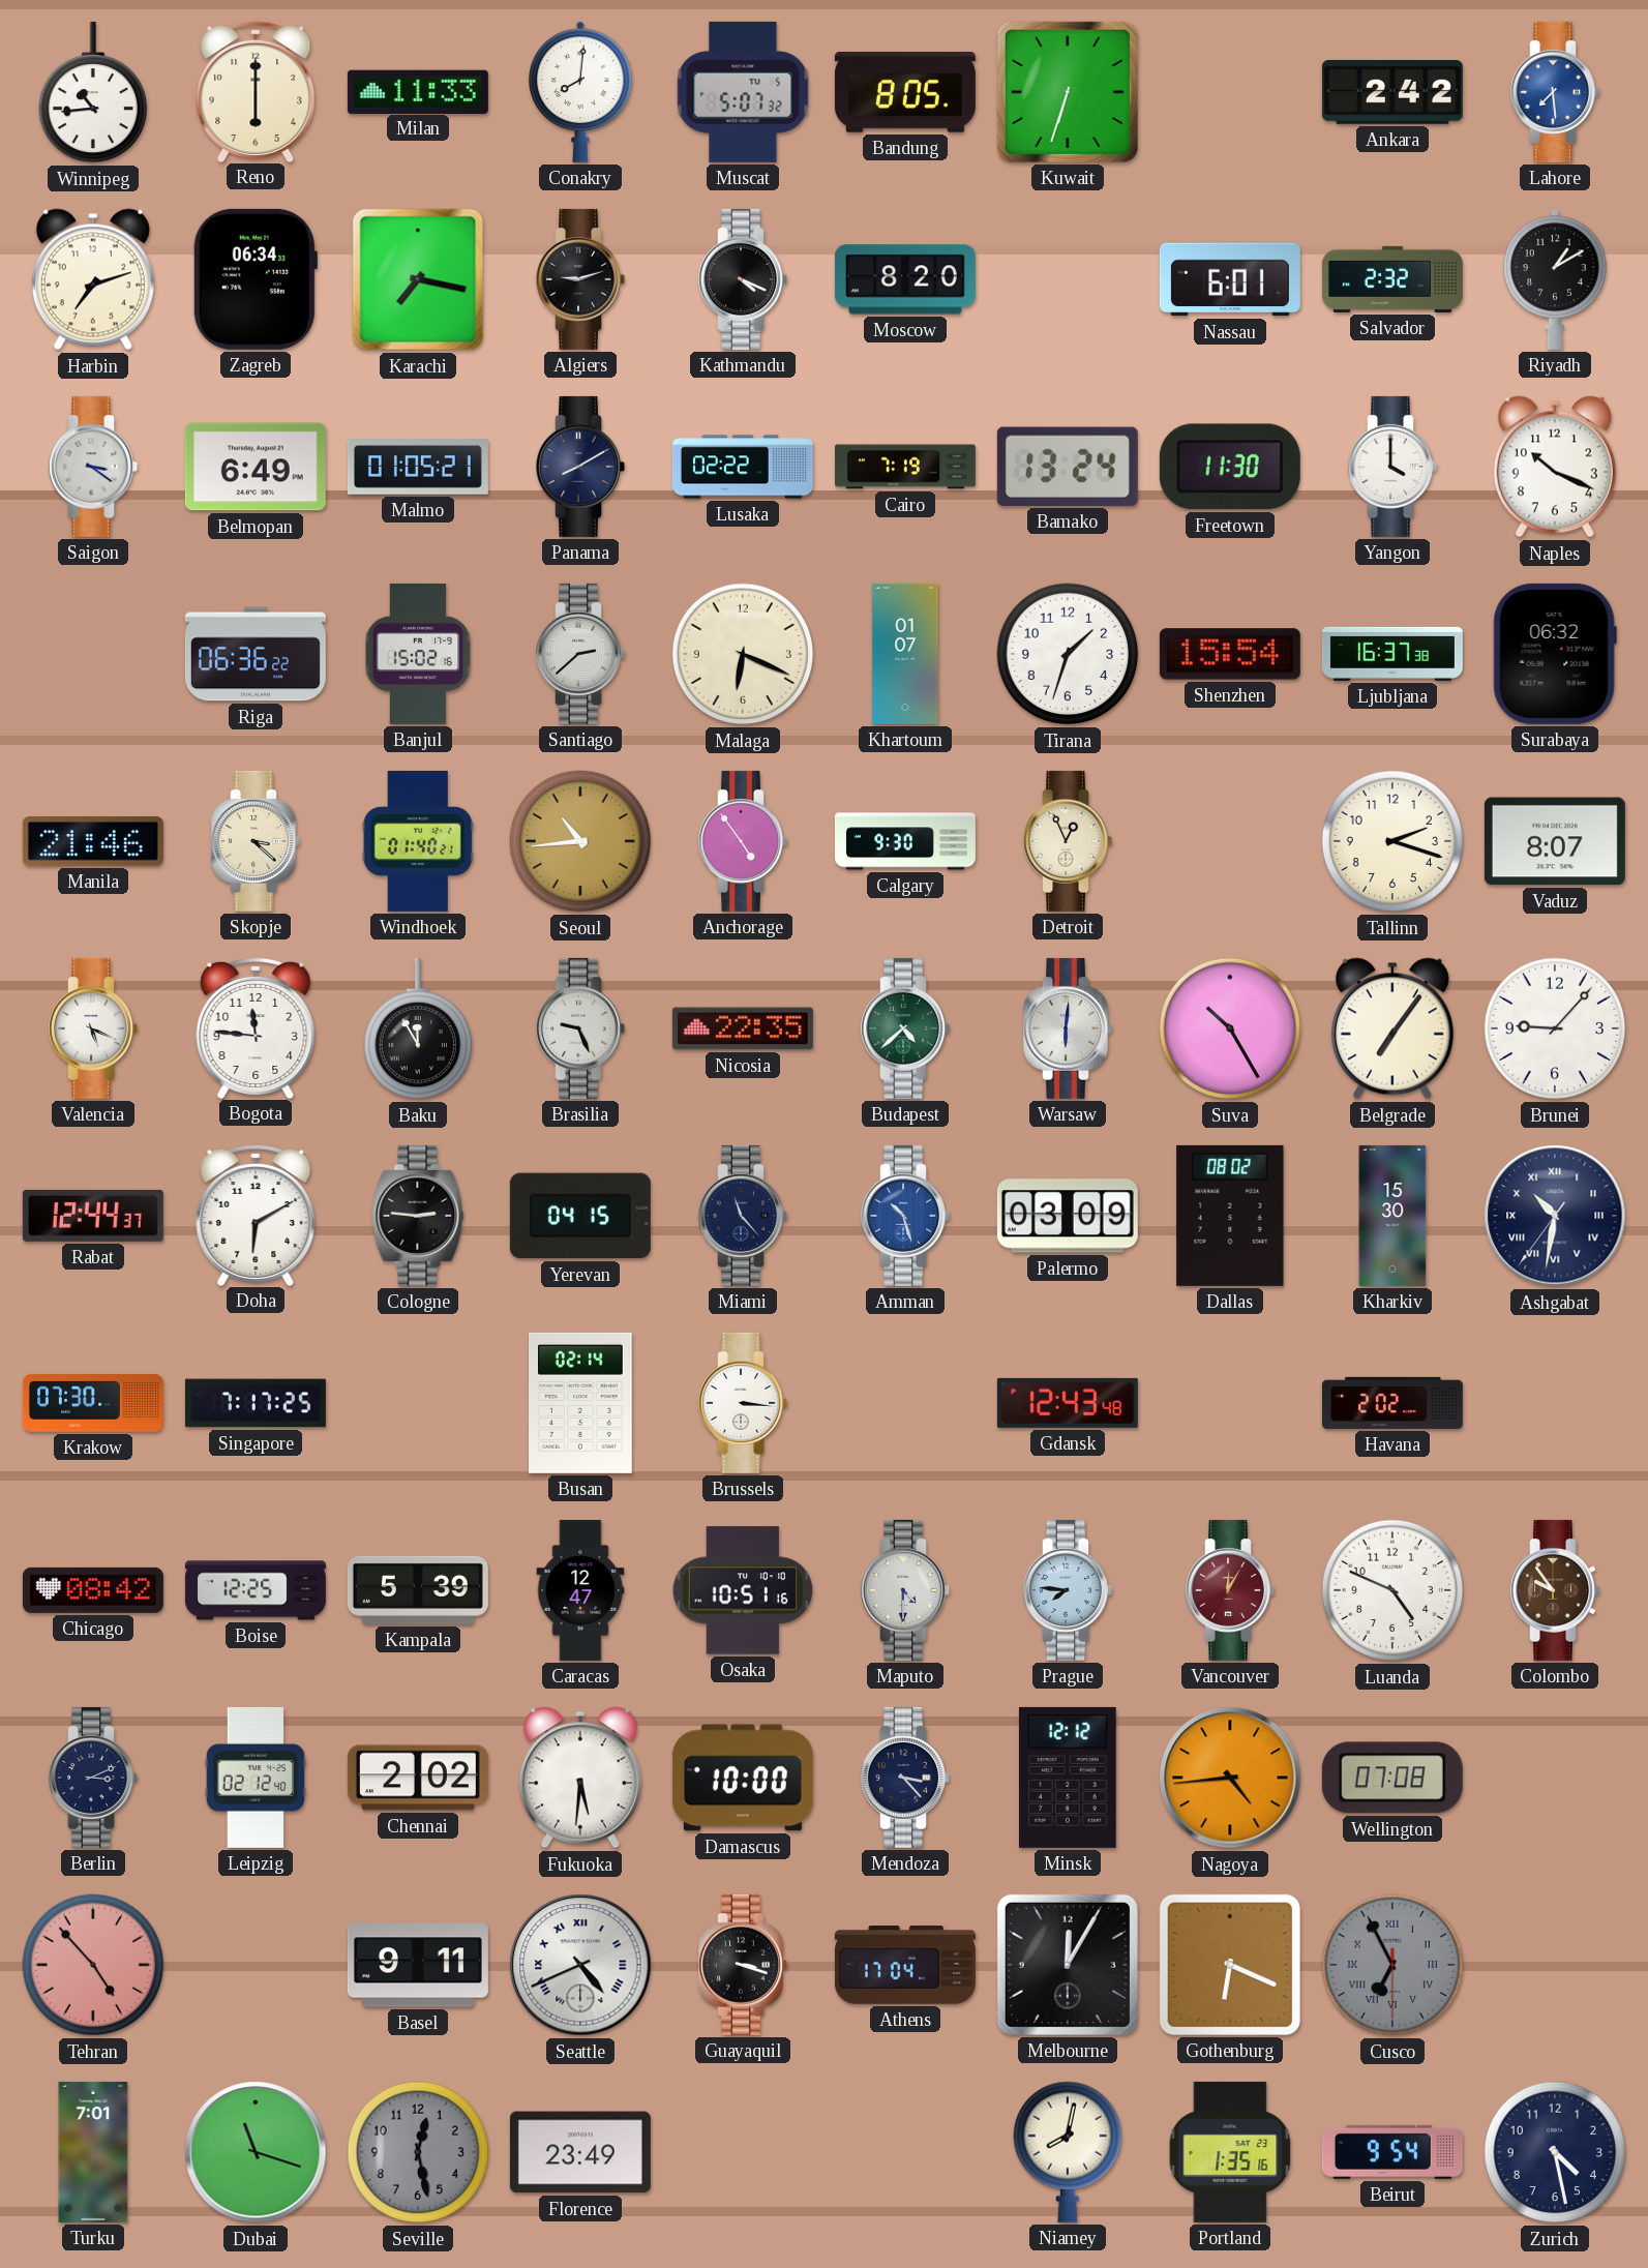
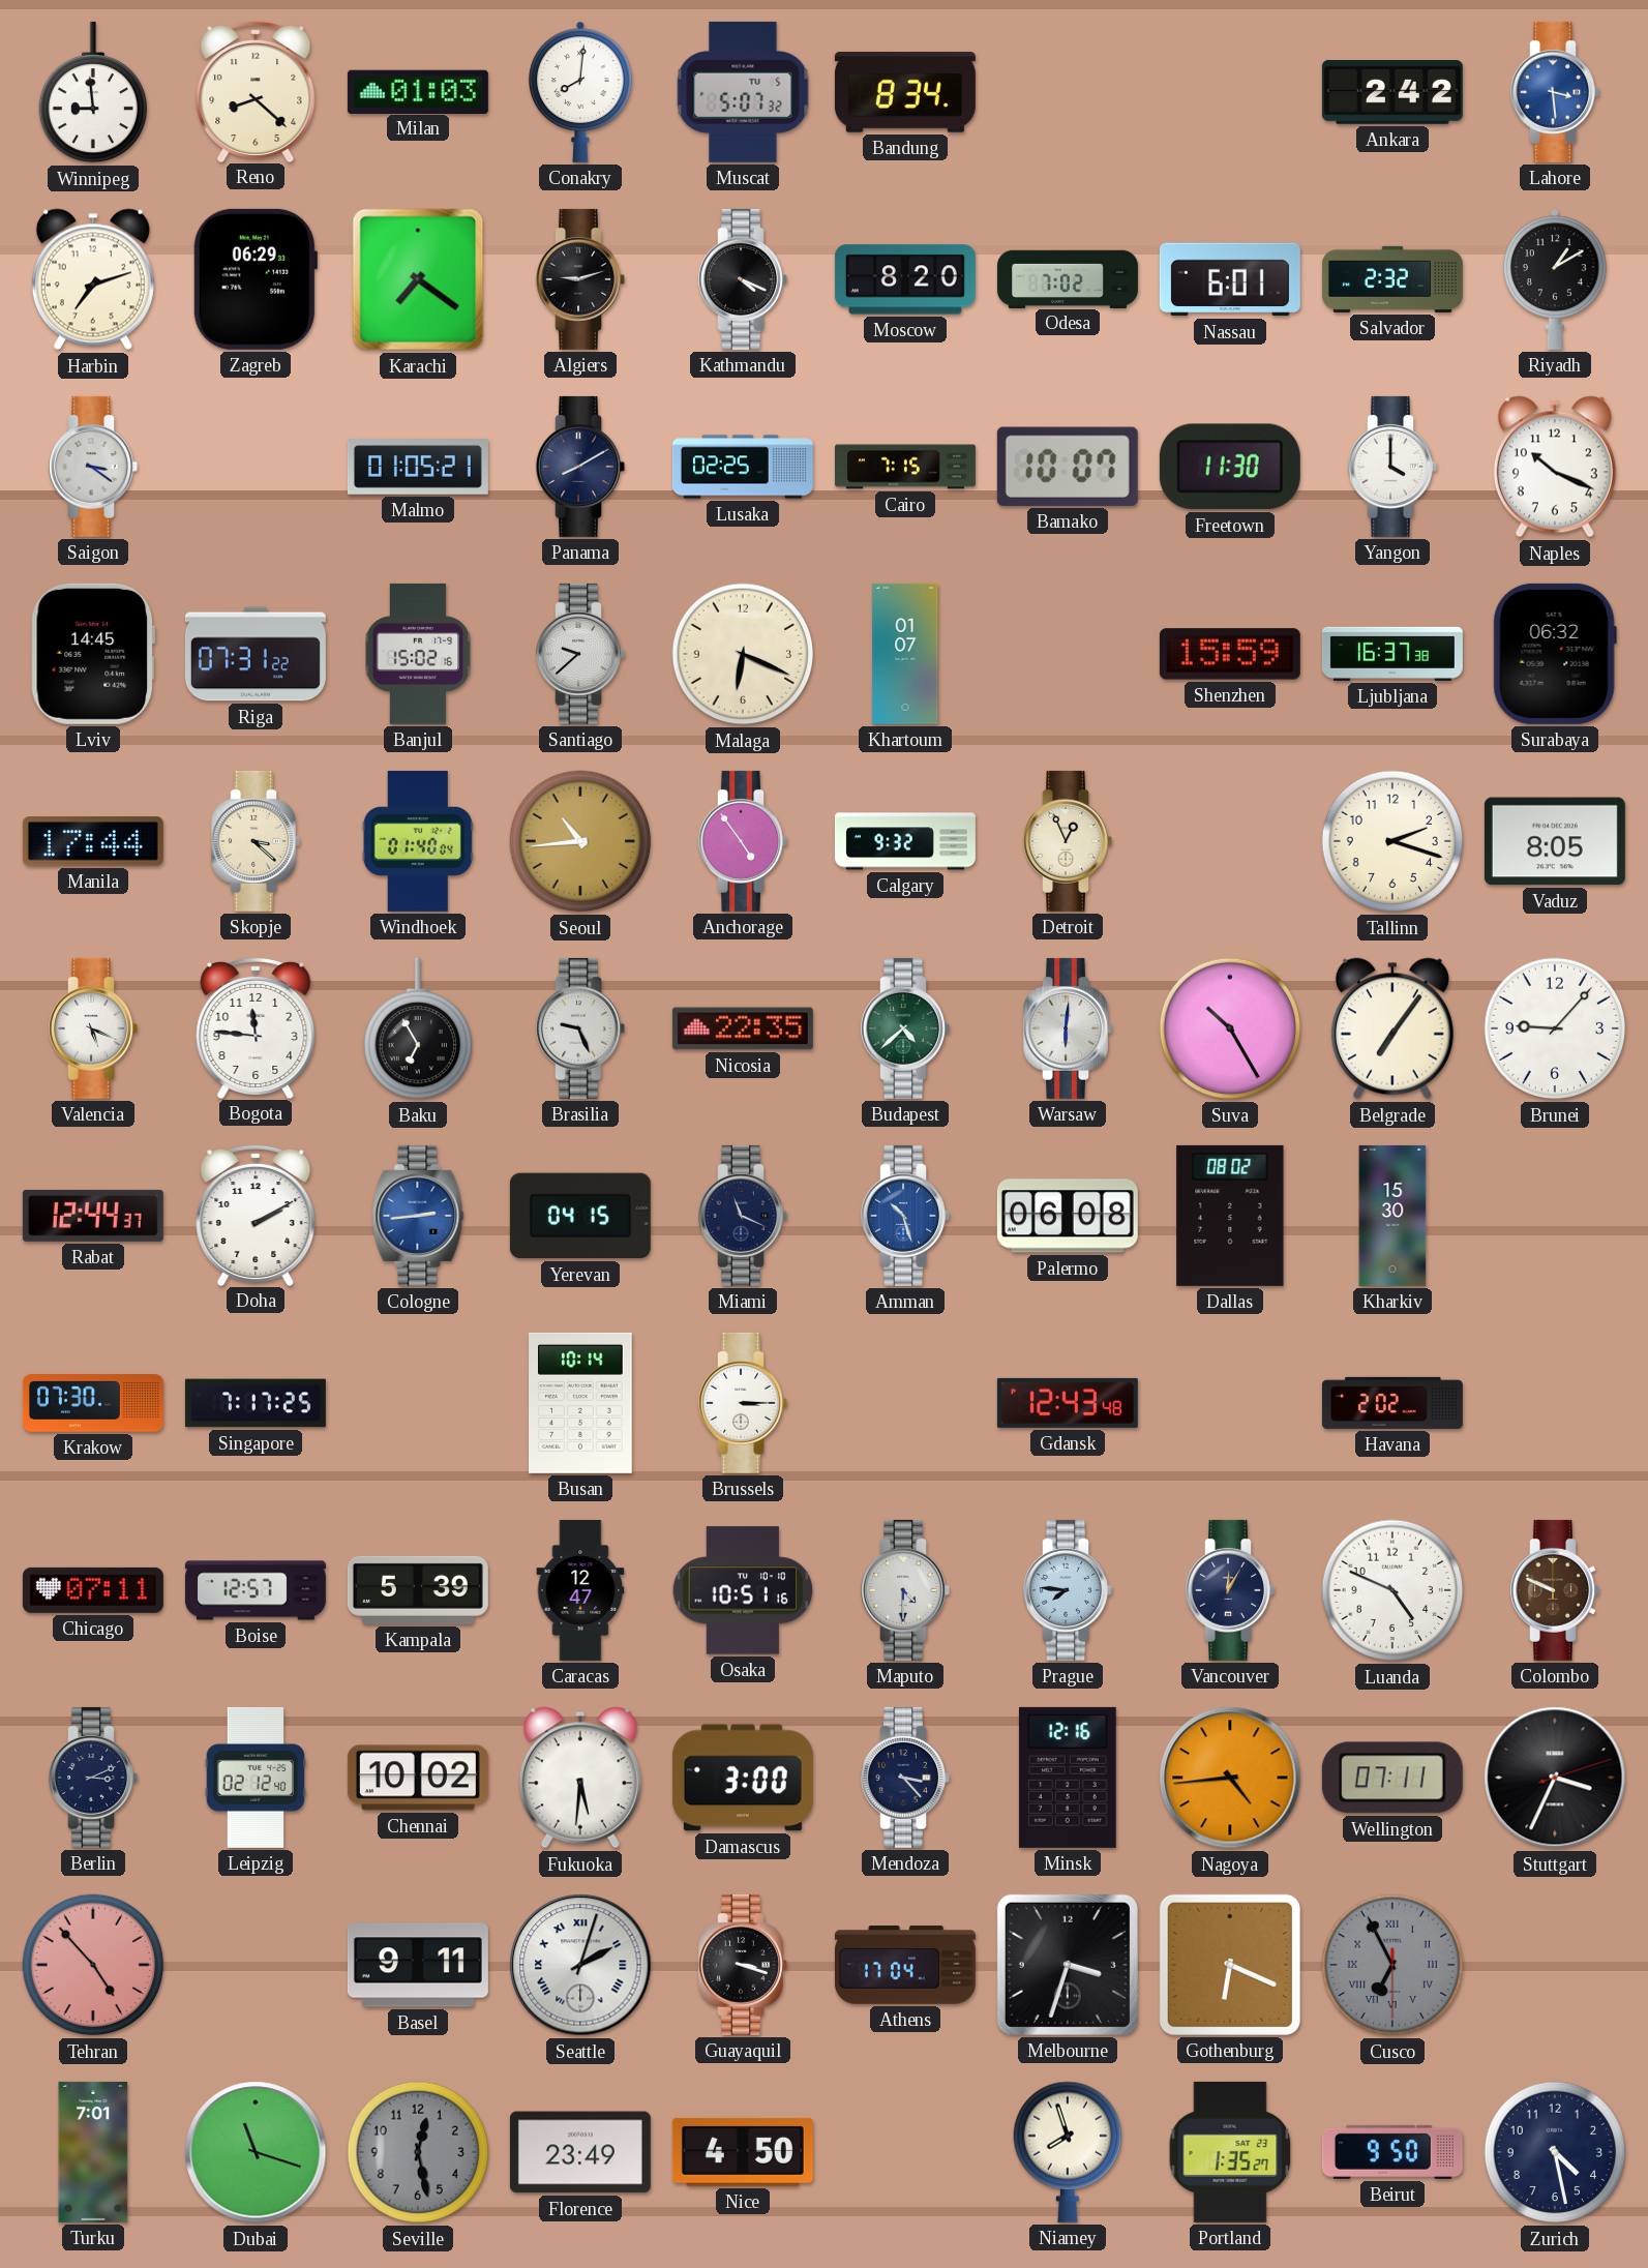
Winnipeg: 10:44 -> 8:59
Reno: 6:00 -> 8:22
Milan: 11:33 -> 01:03
Bandung: 8:05 -> 8:34
Kuwait: 6:33 -> none
Lahore: 7:29 -> 3:29
Zagreb: 06:34 -> 06:29
Karachi: 7:17 -> 7:21
Odesa: none -> 7:02
Belmopan: 6:49 -> none
Lusaka: 02:22 -> 02:25
Cairo: 7:19 -> 7:15
Bamako: 13:24 -> 10:07
Lviv: none -> 14:45
Riga: 06:36 -> 07:31
Santiago: 2:38 -> 9:38
Tirana: 1:33 -> none
Shenzhen: 15:54 -> 15:59
Manila: 21:46 -> 17:44
Windhoek: 01:40:21 -> 01:40:04
Calgary: 9:30 -> 9:32
Vaduz: 8:07 -> 8:05
Baku: 11:55 -> 6:55
Doha: 6:10 -> 2:10
Cologne: 2:46 -> 2:44
Cologne dial: black -> blue
Miami: 11:23 -> 11:19
Palermo: 03:09 -> 06:08
Ashgabat: 10:31 -> none
Busan: 02:14 -> 10:14
Brussels: 3:16 -> 3:15
Chicago: 08:42 -> 07:11
Boise: 12:25 -> 12:57
Vancouver dial: burgundy -> navy
Colombo: 9:54 -> 9:49
Chennai: 2:02 -> 10:02
Damascus: 10:00 -> 3:00
Minsk: 12:12 -> 12:16
Wellington: 07:08 -> 07:11
Stuttgart: none -> 3:34
Seattle: 4:41 -> 2:03
Melbourne: 12:05 -> 3:33
Nice: none -> 4:50
Niamey: 8:02 -> 7:57
Portland: 1:35:16 -> 1:35:27
Beirut: 9:54 -> 9:50
